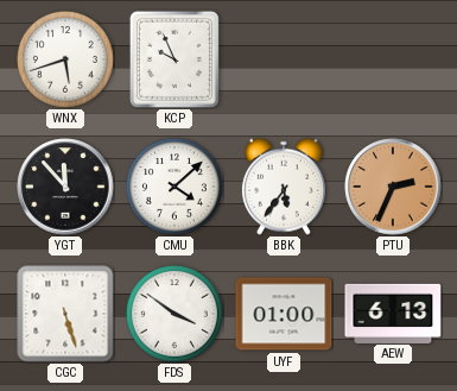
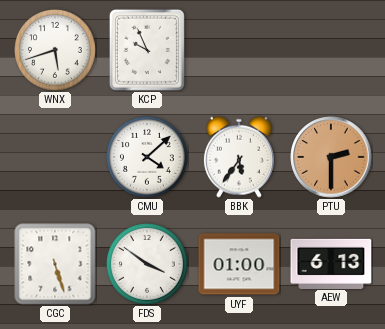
YGT: 11:53 -> none
PTU: 2:34 -> 2:30
